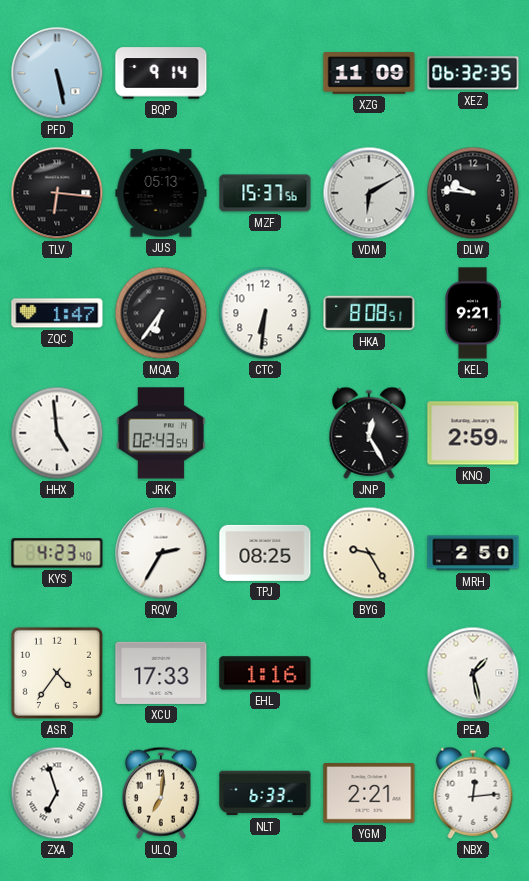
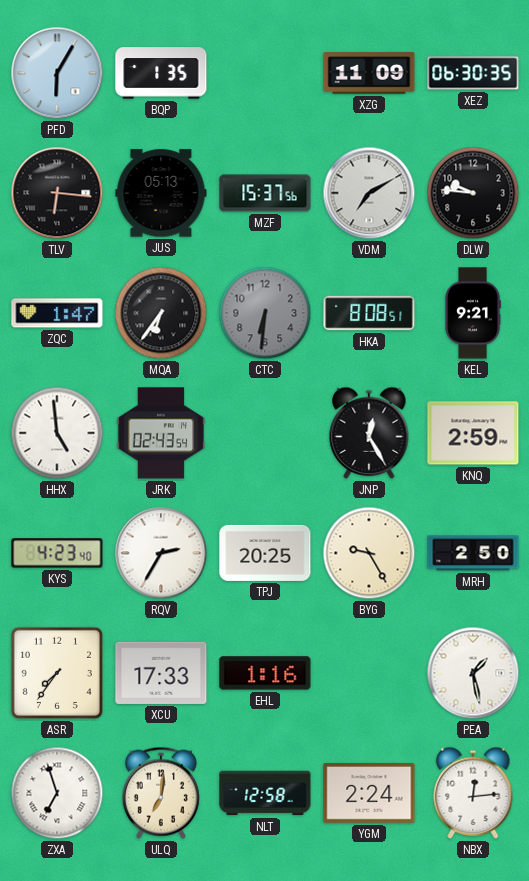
PFD: 5:28 -> 6:05
BQP: 9:14 -> 1:35
XEZ: 06:32 -> 06:30
VDM: 6:10 -> 7:10
CTC dial: white -> grey
TPJ: 08:25 -> 20:25
ASR: 4:36 -> 7:36
NLT: 6:33 -> 12:58
YGM: 2:21 -> 2:24
